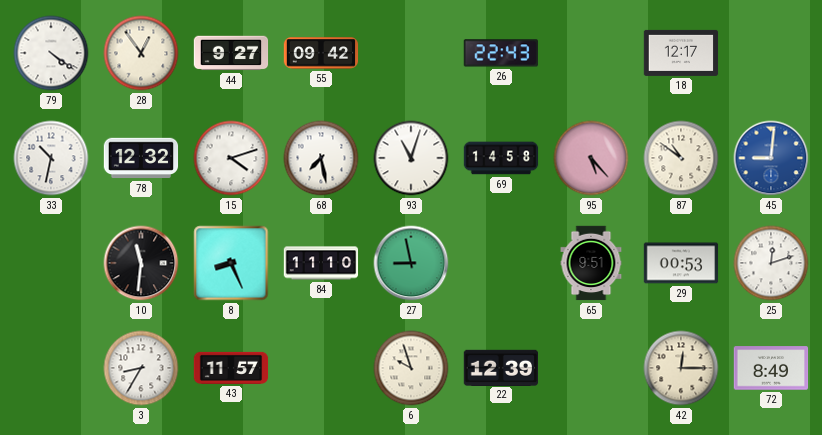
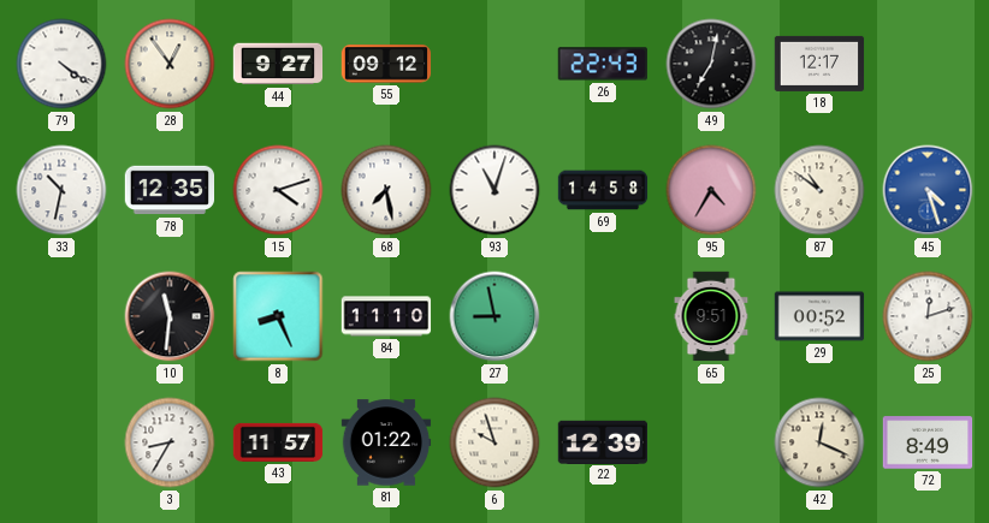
55: 09:42 -> 09:12
49: none -> 7:02
78: 12:32 -> 12:35
95: 5:23 -> 4:35
45: 9:01 -> 4:27
29: 00:53 -> 00:52
81: none -> 01:22
42: 12:15 -> 12:19
